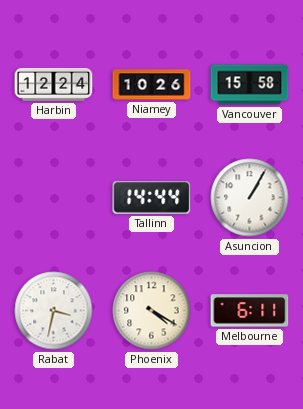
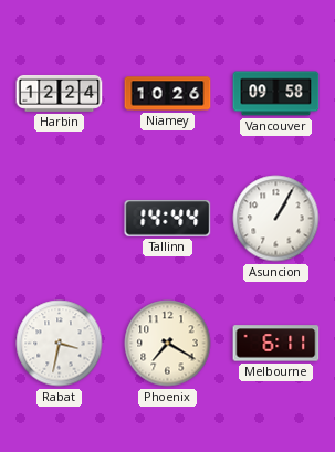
Vancouver: 15:58 -> 09:58
Phoenix: 4:20 -> 7:20
